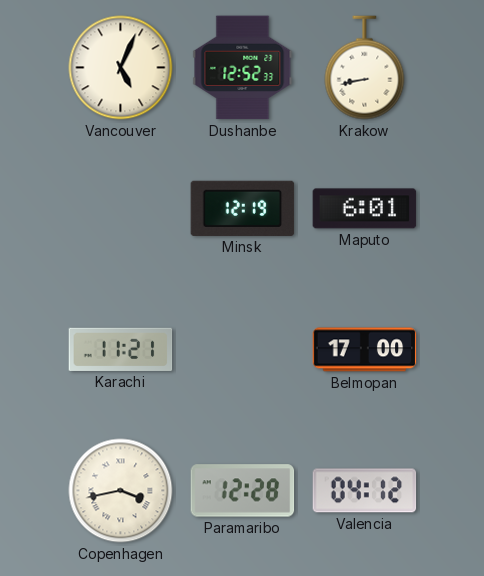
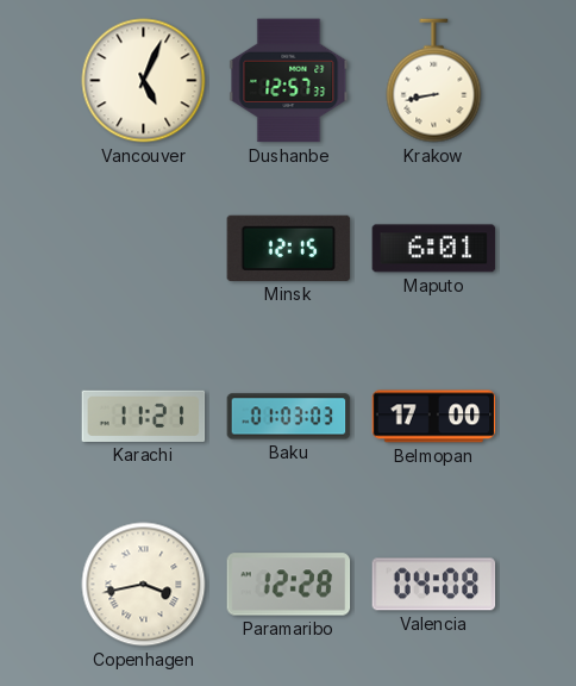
Dushanbe: 12:52 -> 12:57
Minsk: 12:19 -> 12:15
Baku: none -> 01:03
Valencia: 04:12 -> 04:08
